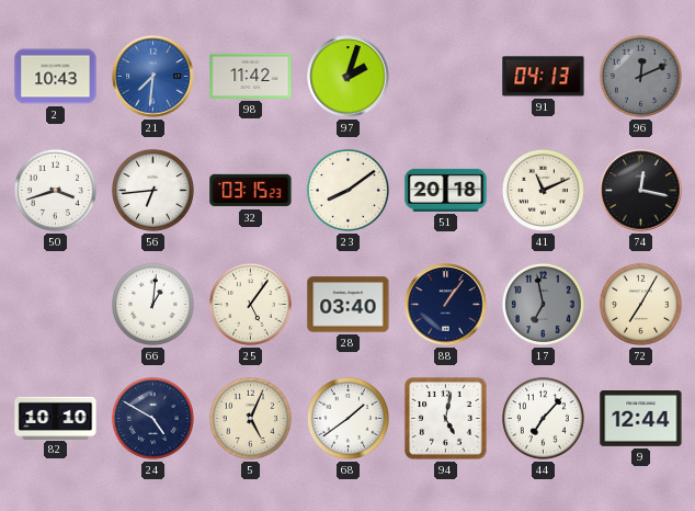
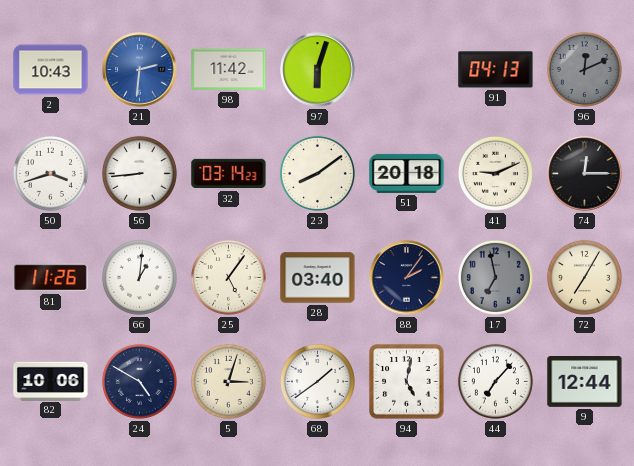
21: 7:31 -> 2:31
97: 2:03 -> 6:03
56: 6:44 -> 8:44
32: 03:15 -> 03:14
41: 11:11 -> 9:11
74: 12:17 -> 12:15
81: none -> 11:26
88: 1:06 -> 2:06
82: 10:10 -> 10:06
5: 5:04 -> 3:03
